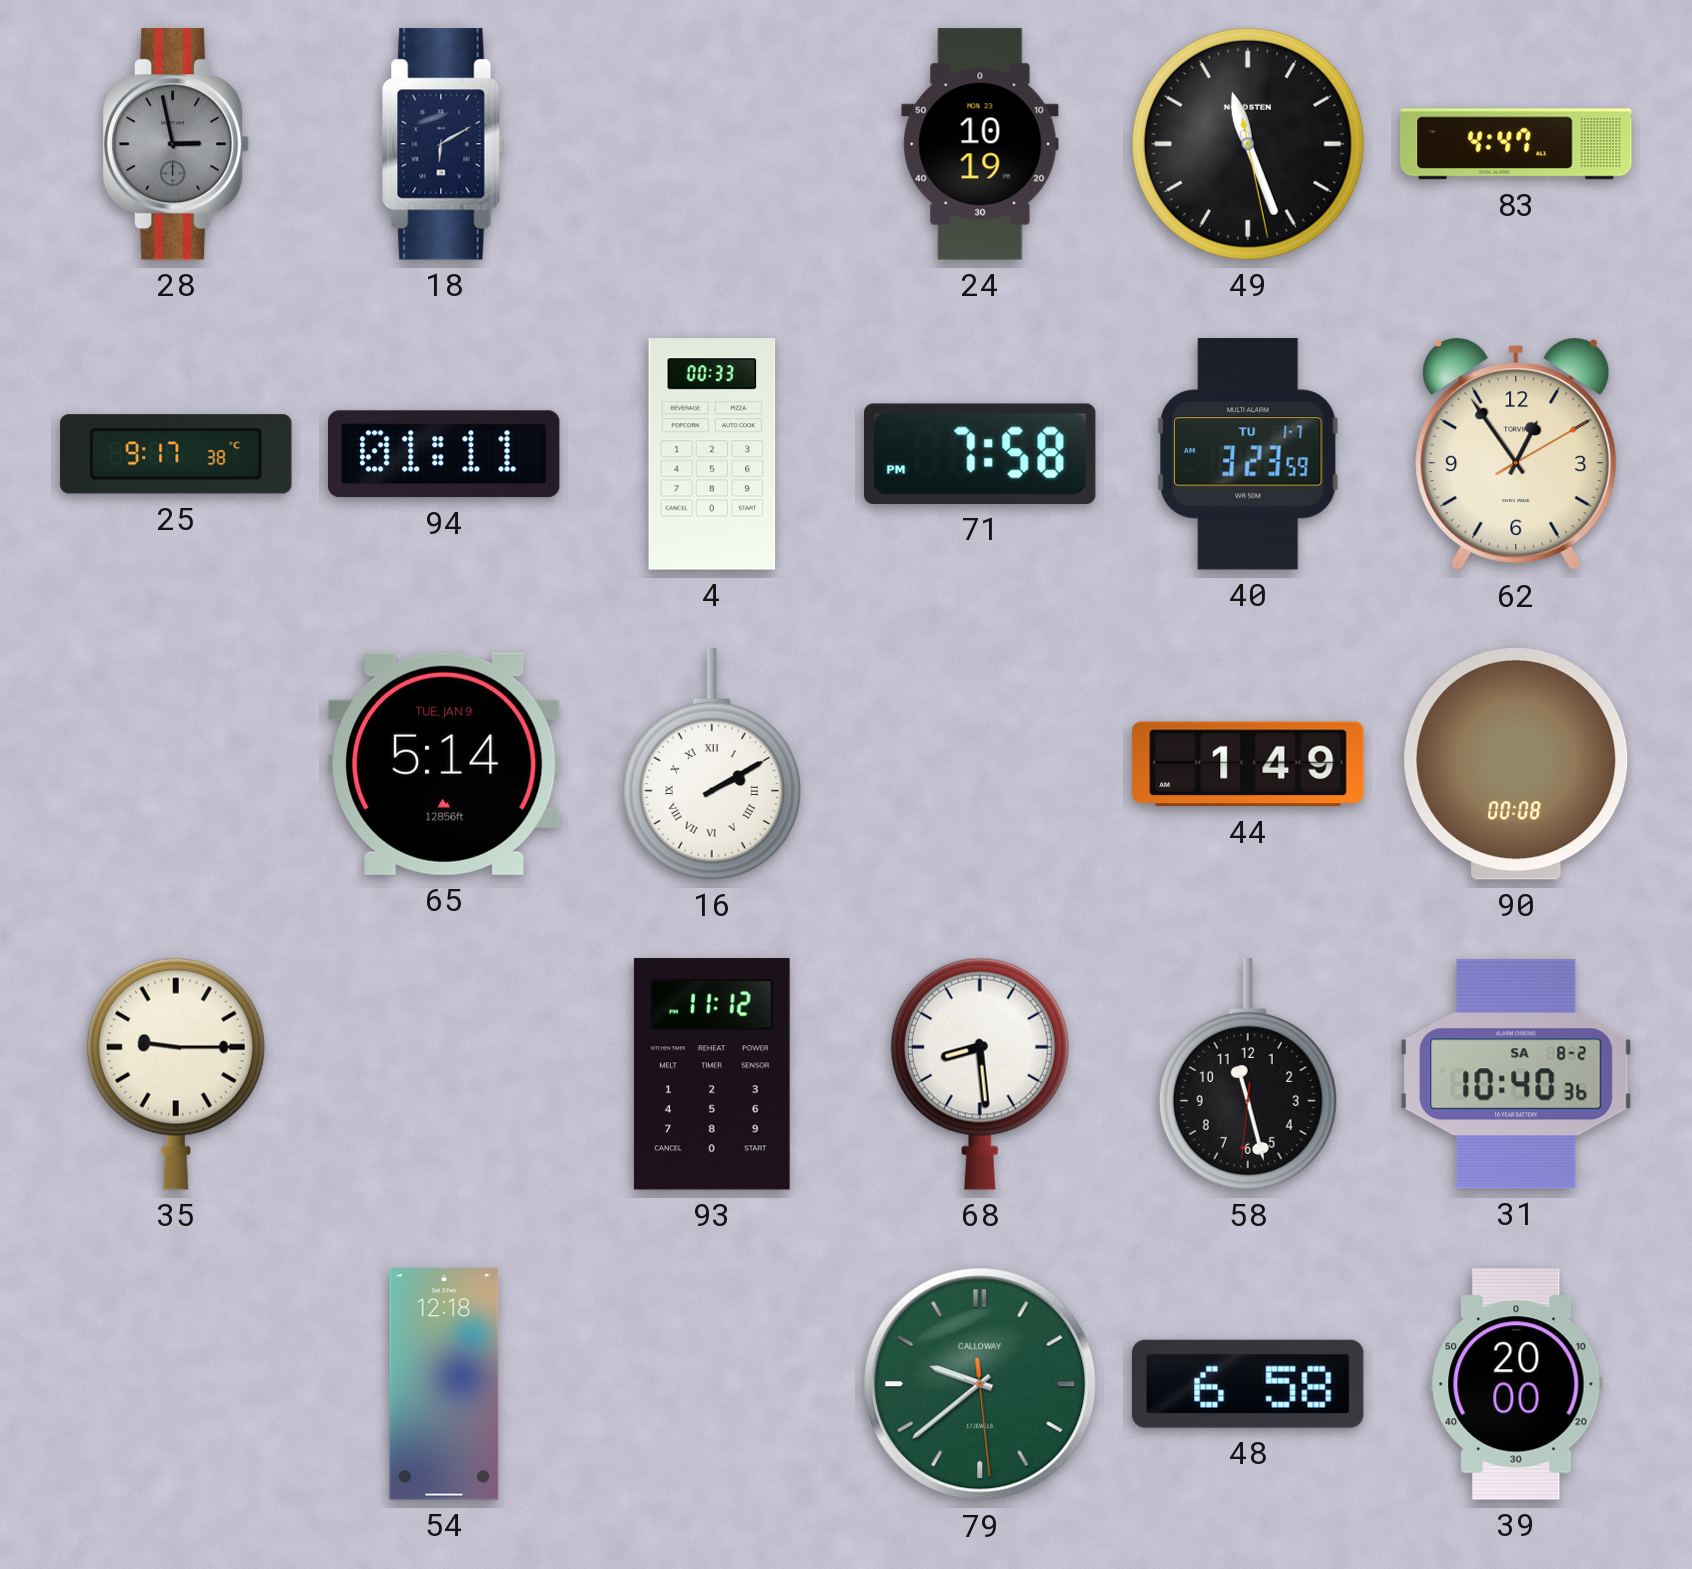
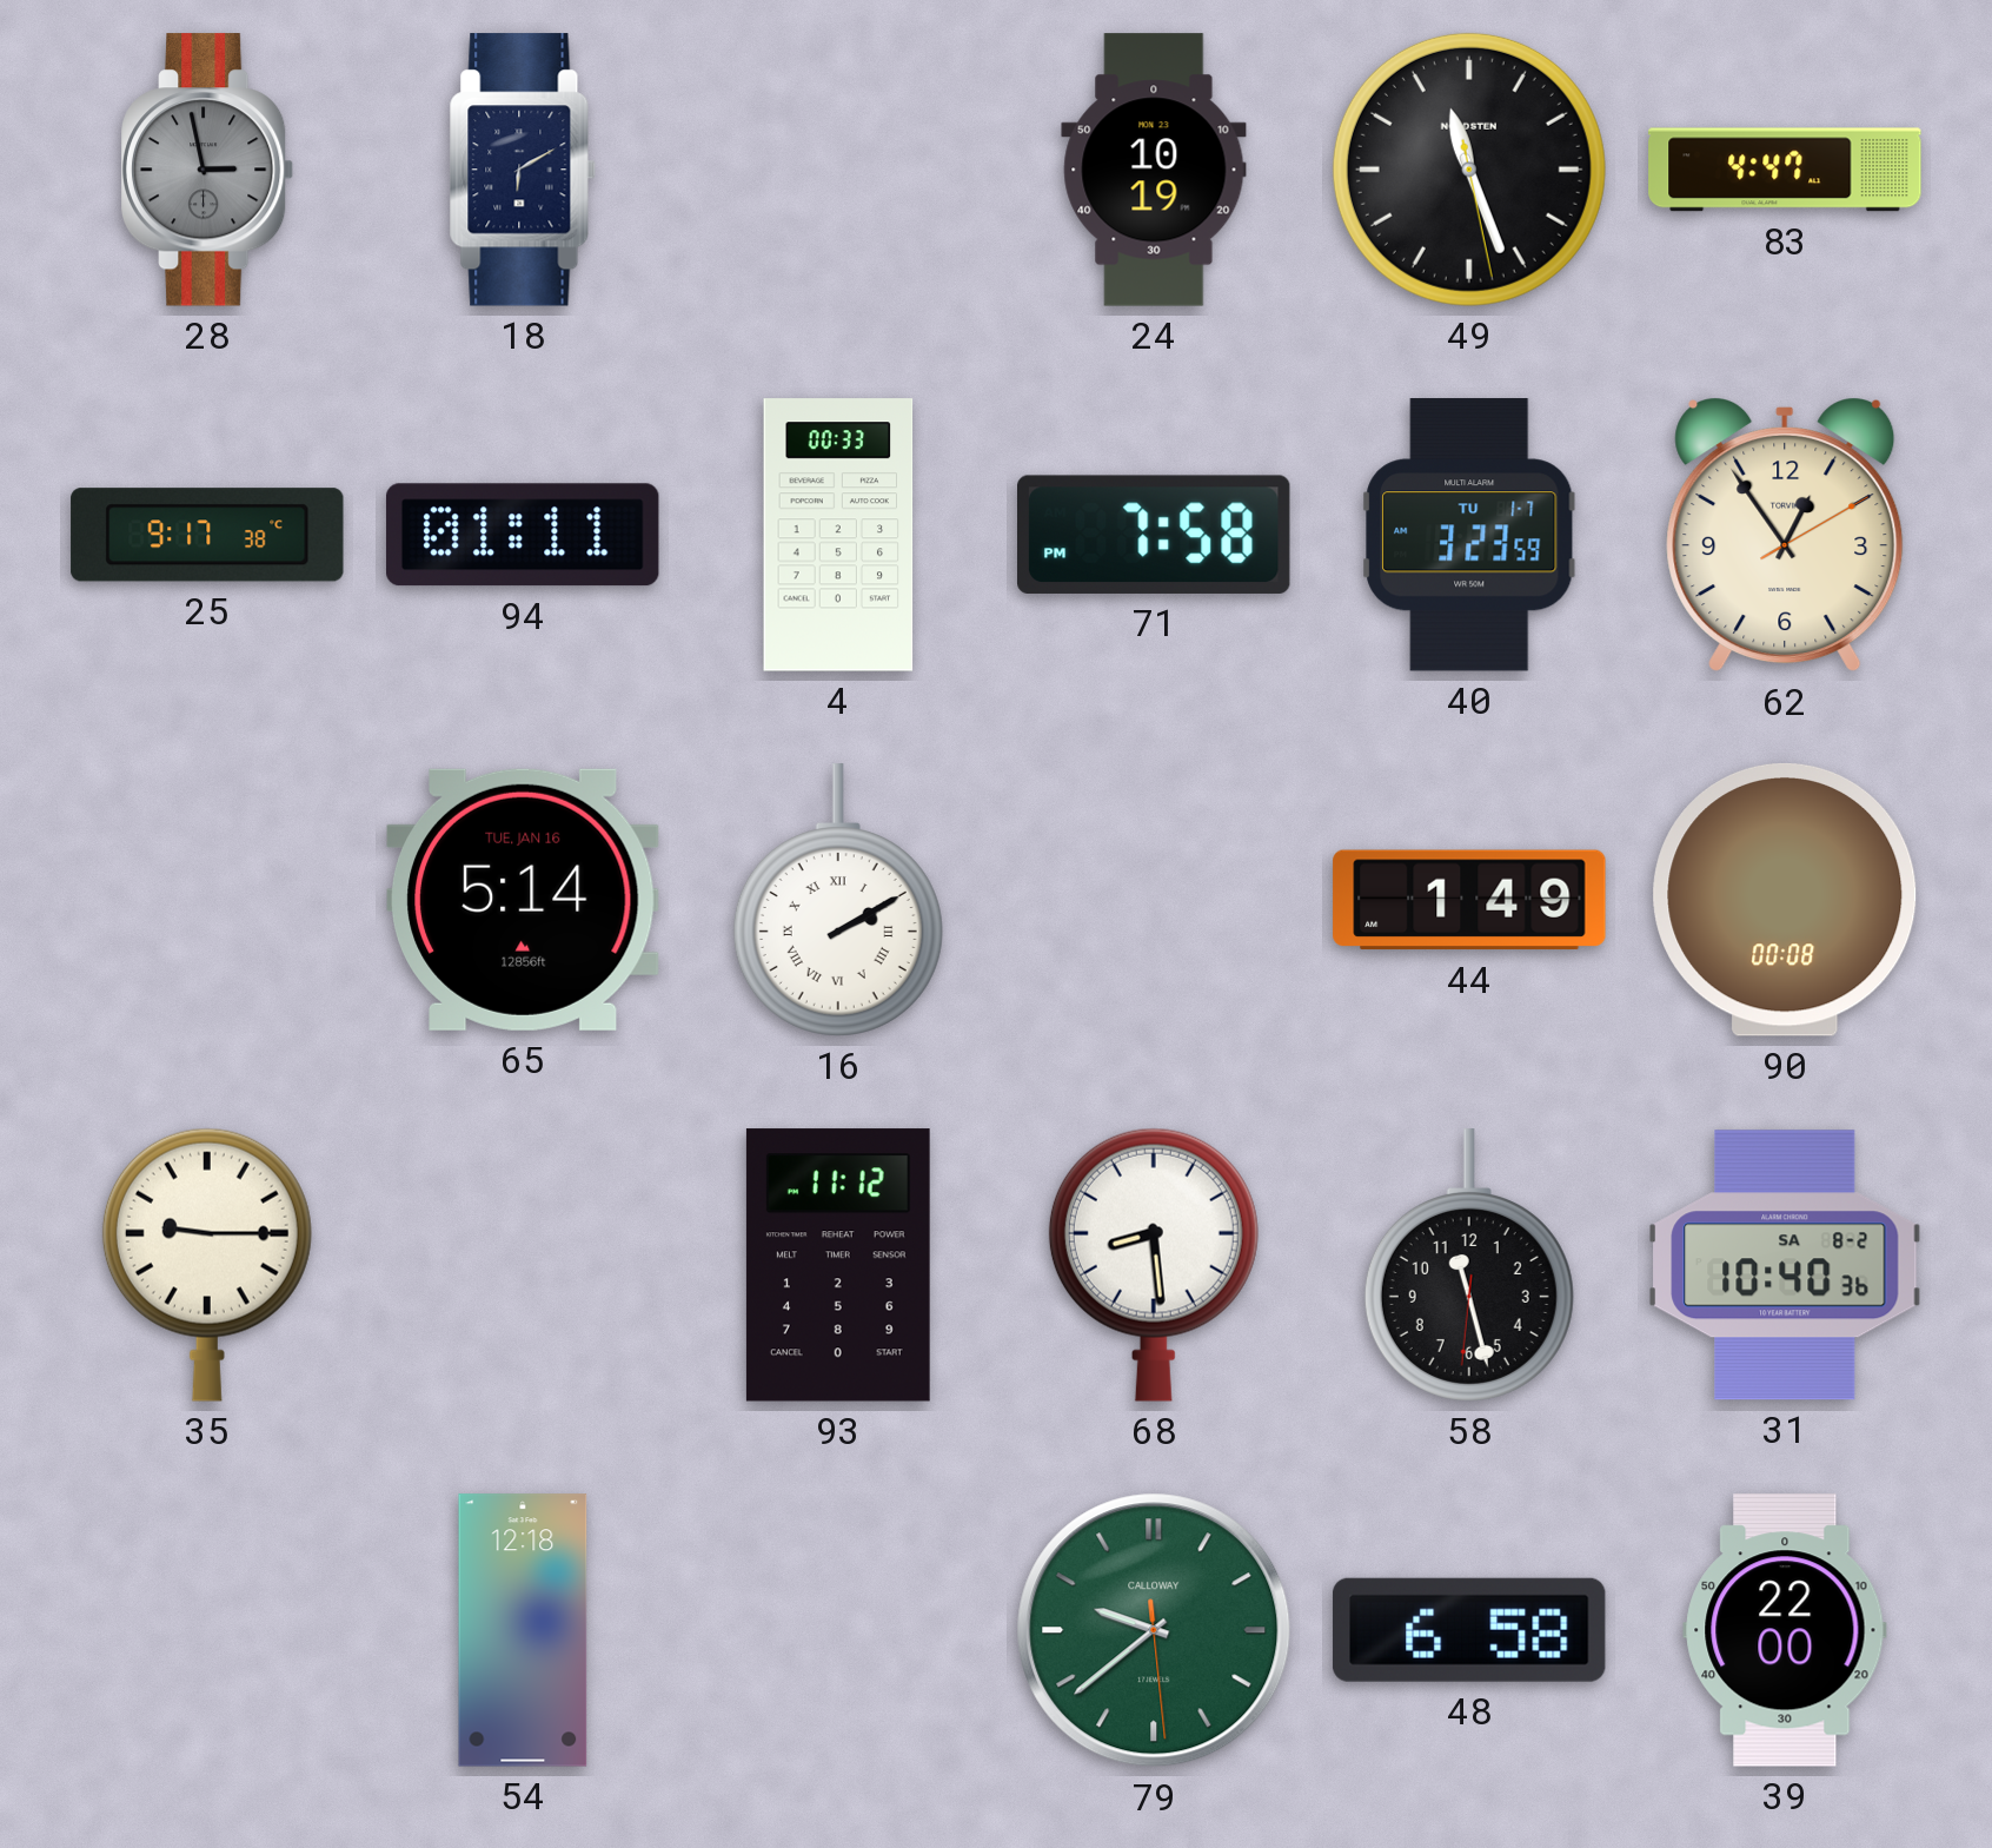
65 date: TUE, JAN 9 -> TUE, JAN 16
39: 20:00 -> 22:00
